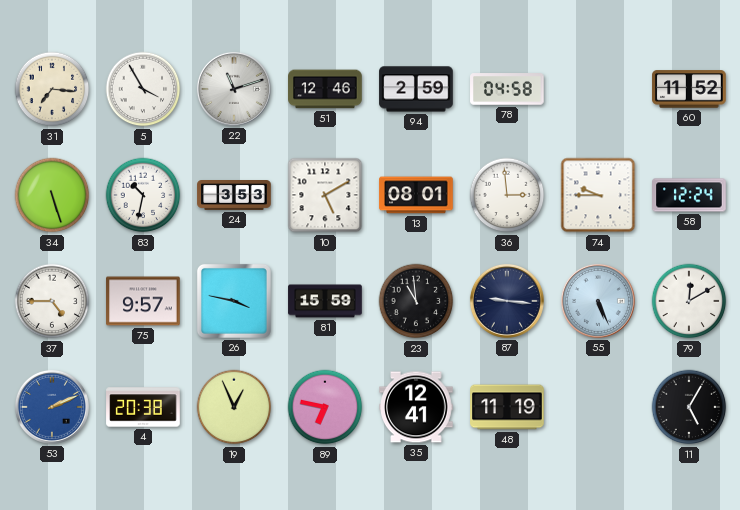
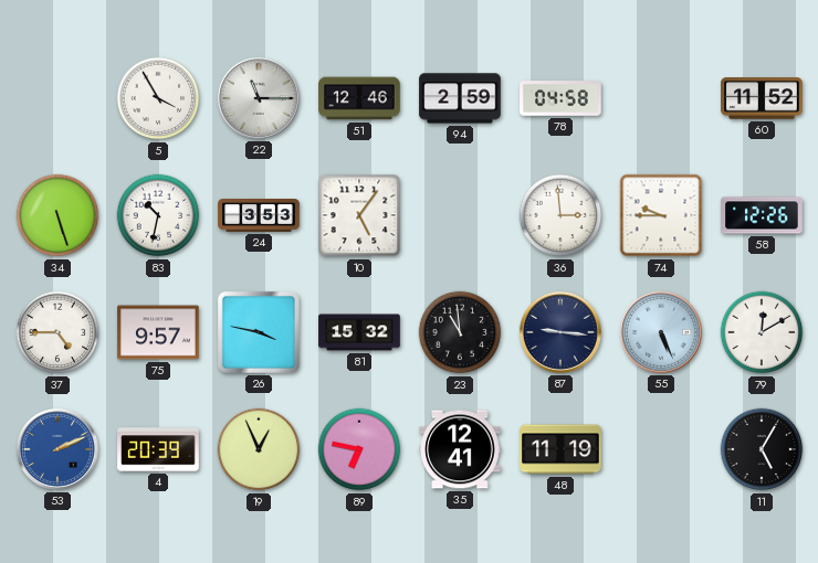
31: 7:16 -> none
22: 11:12 -> 11:15
10: 5:10 -> 5:06
13: 08:01 -> none
58: 12:24 -> 12:26
81: 15:59 -> 15:32
4: 20:38 -> 20:39
